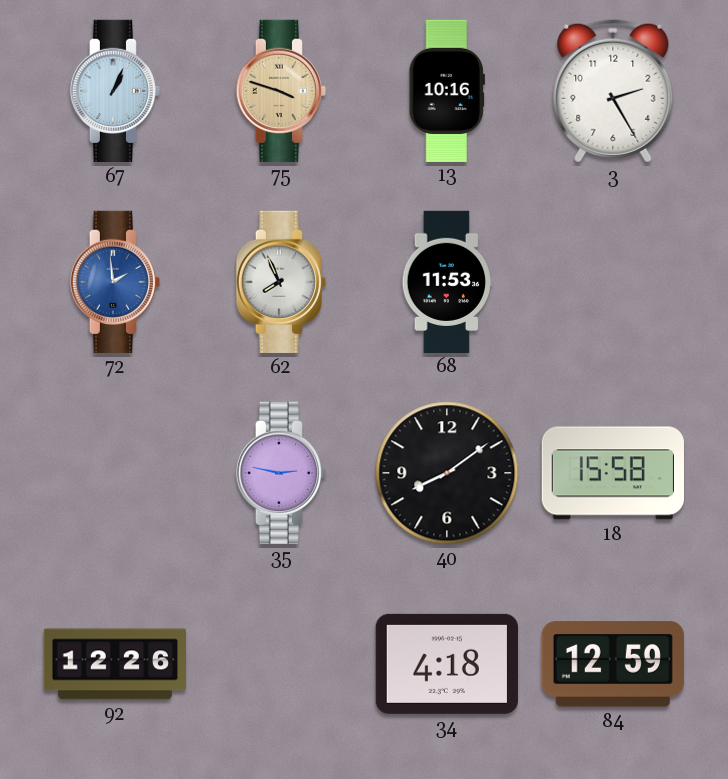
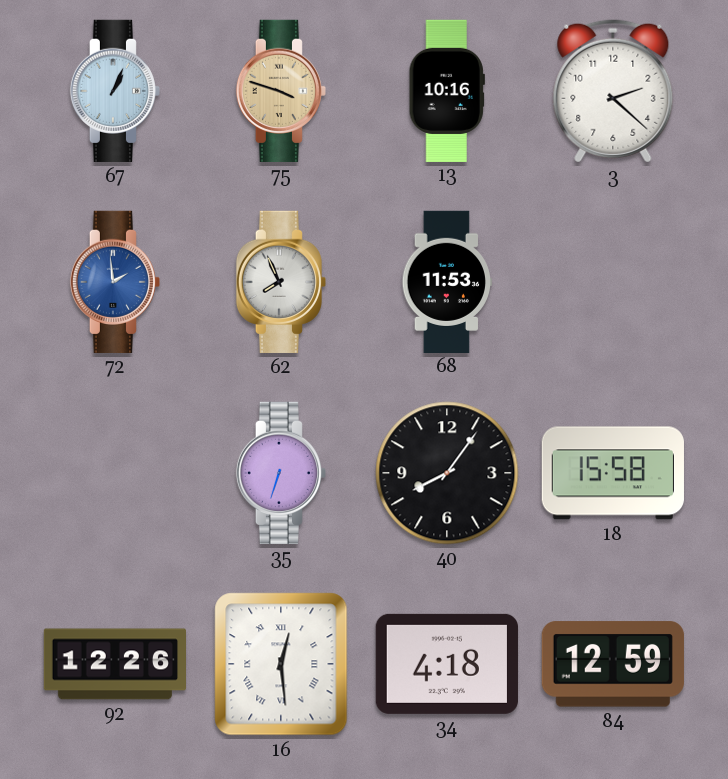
3: 2:25 -> 2:22
35: 2:47 -> 6:33
40: 8:09 -> 8:06
16: none -> 12:29
